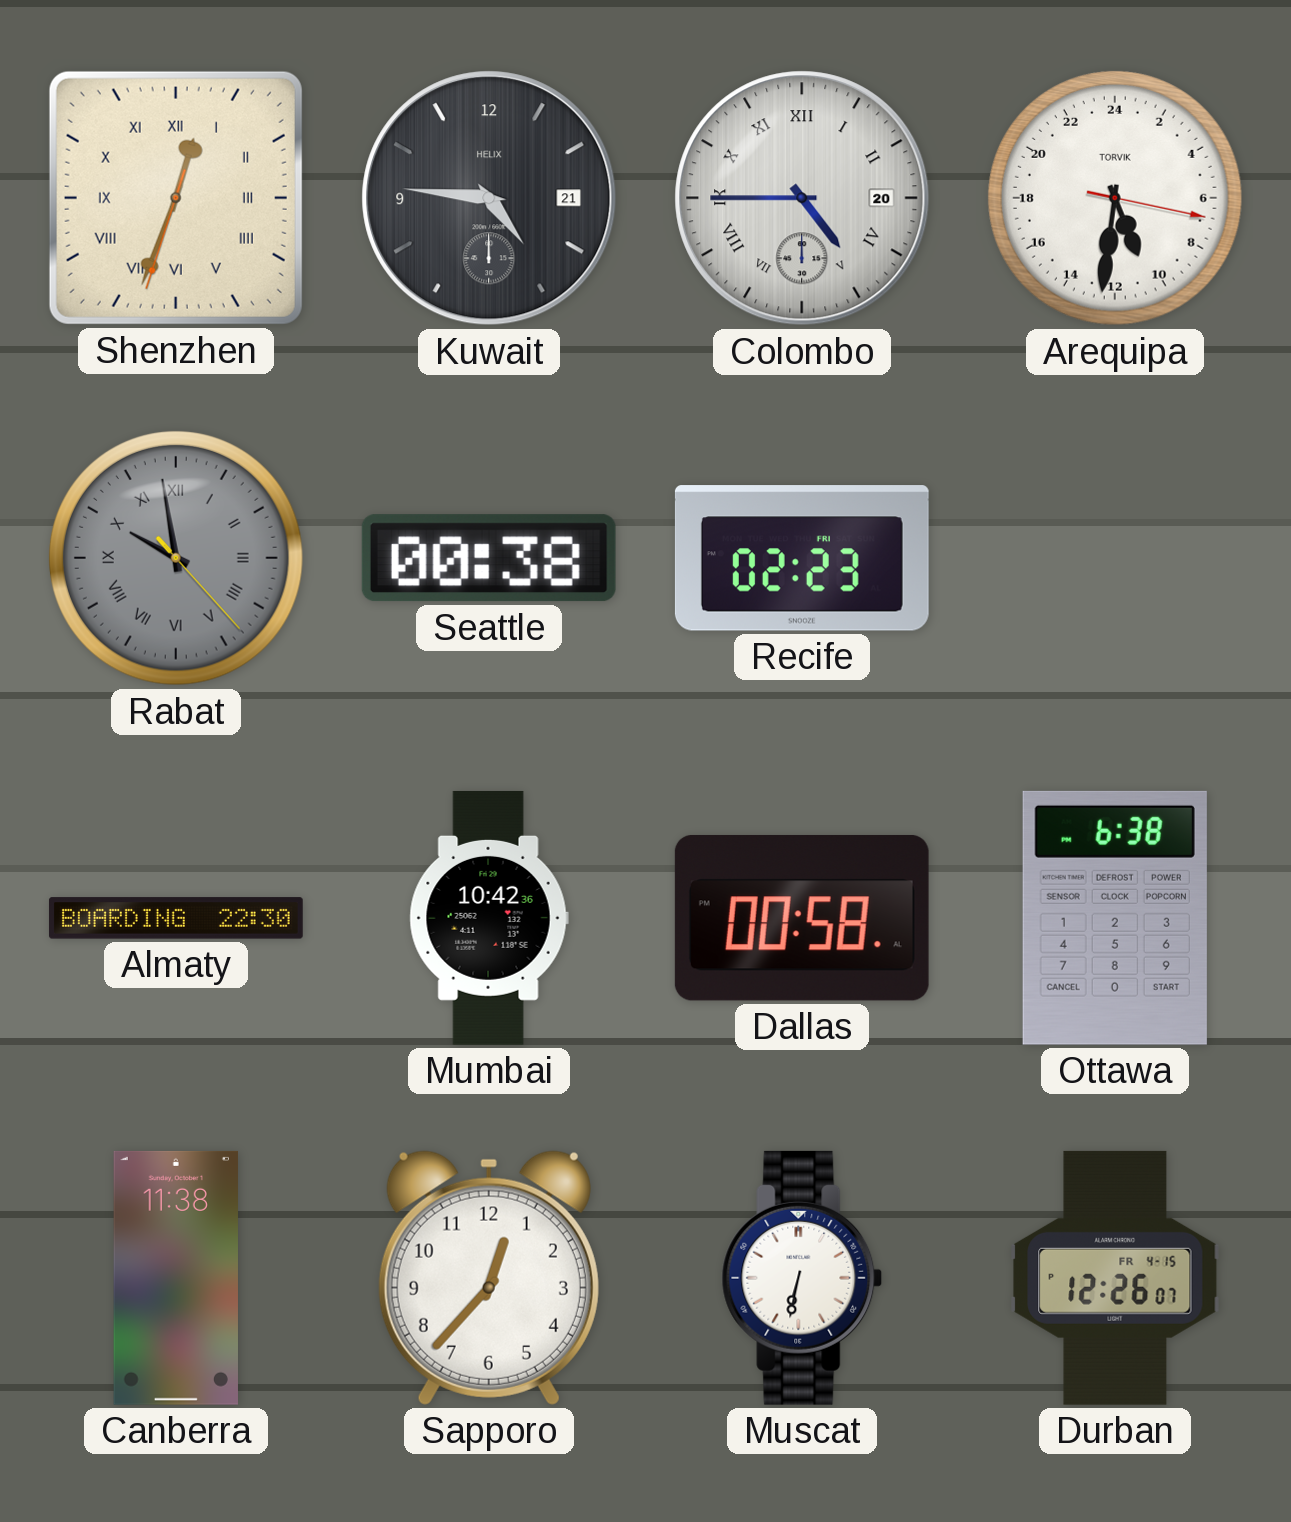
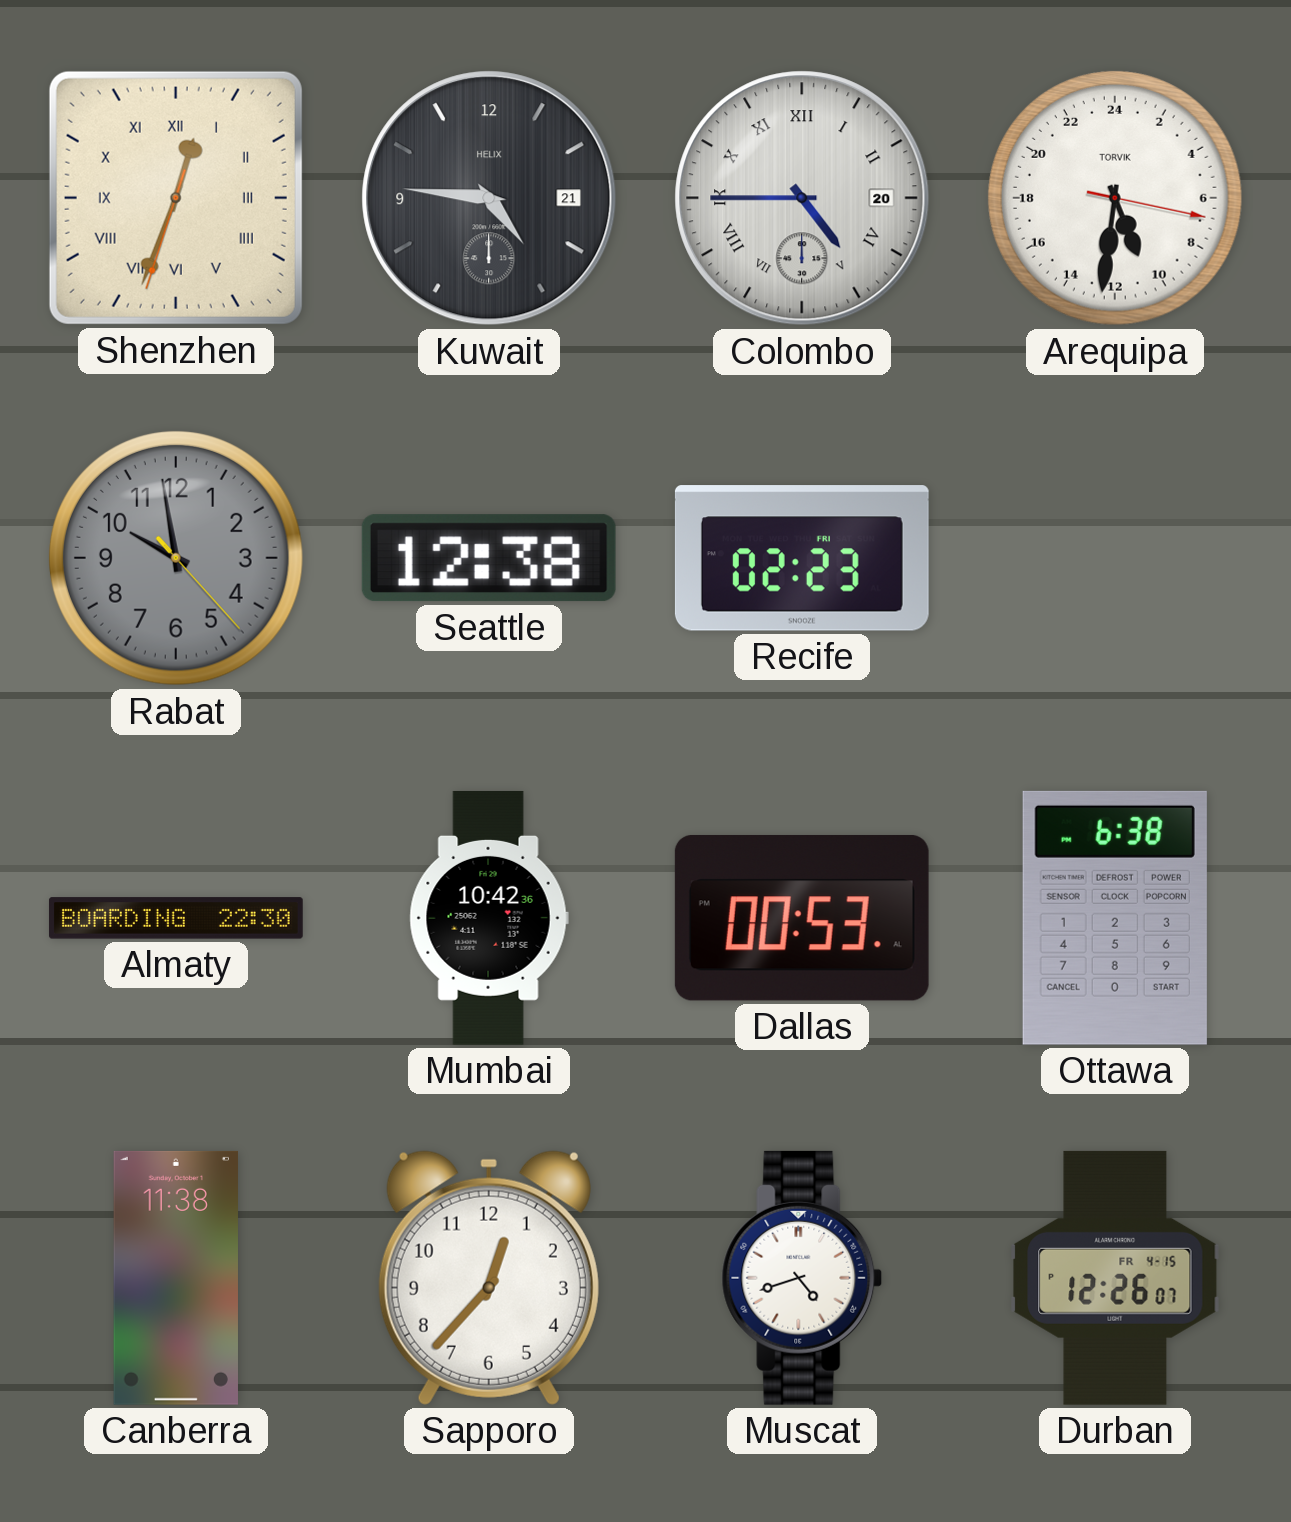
Rabat numerals: Roman -> Arabic
Seattle: 00:38 -> 12:38
Dallas: 00:58 -> 00:53
Muscat: 6:32 -> 4:42
